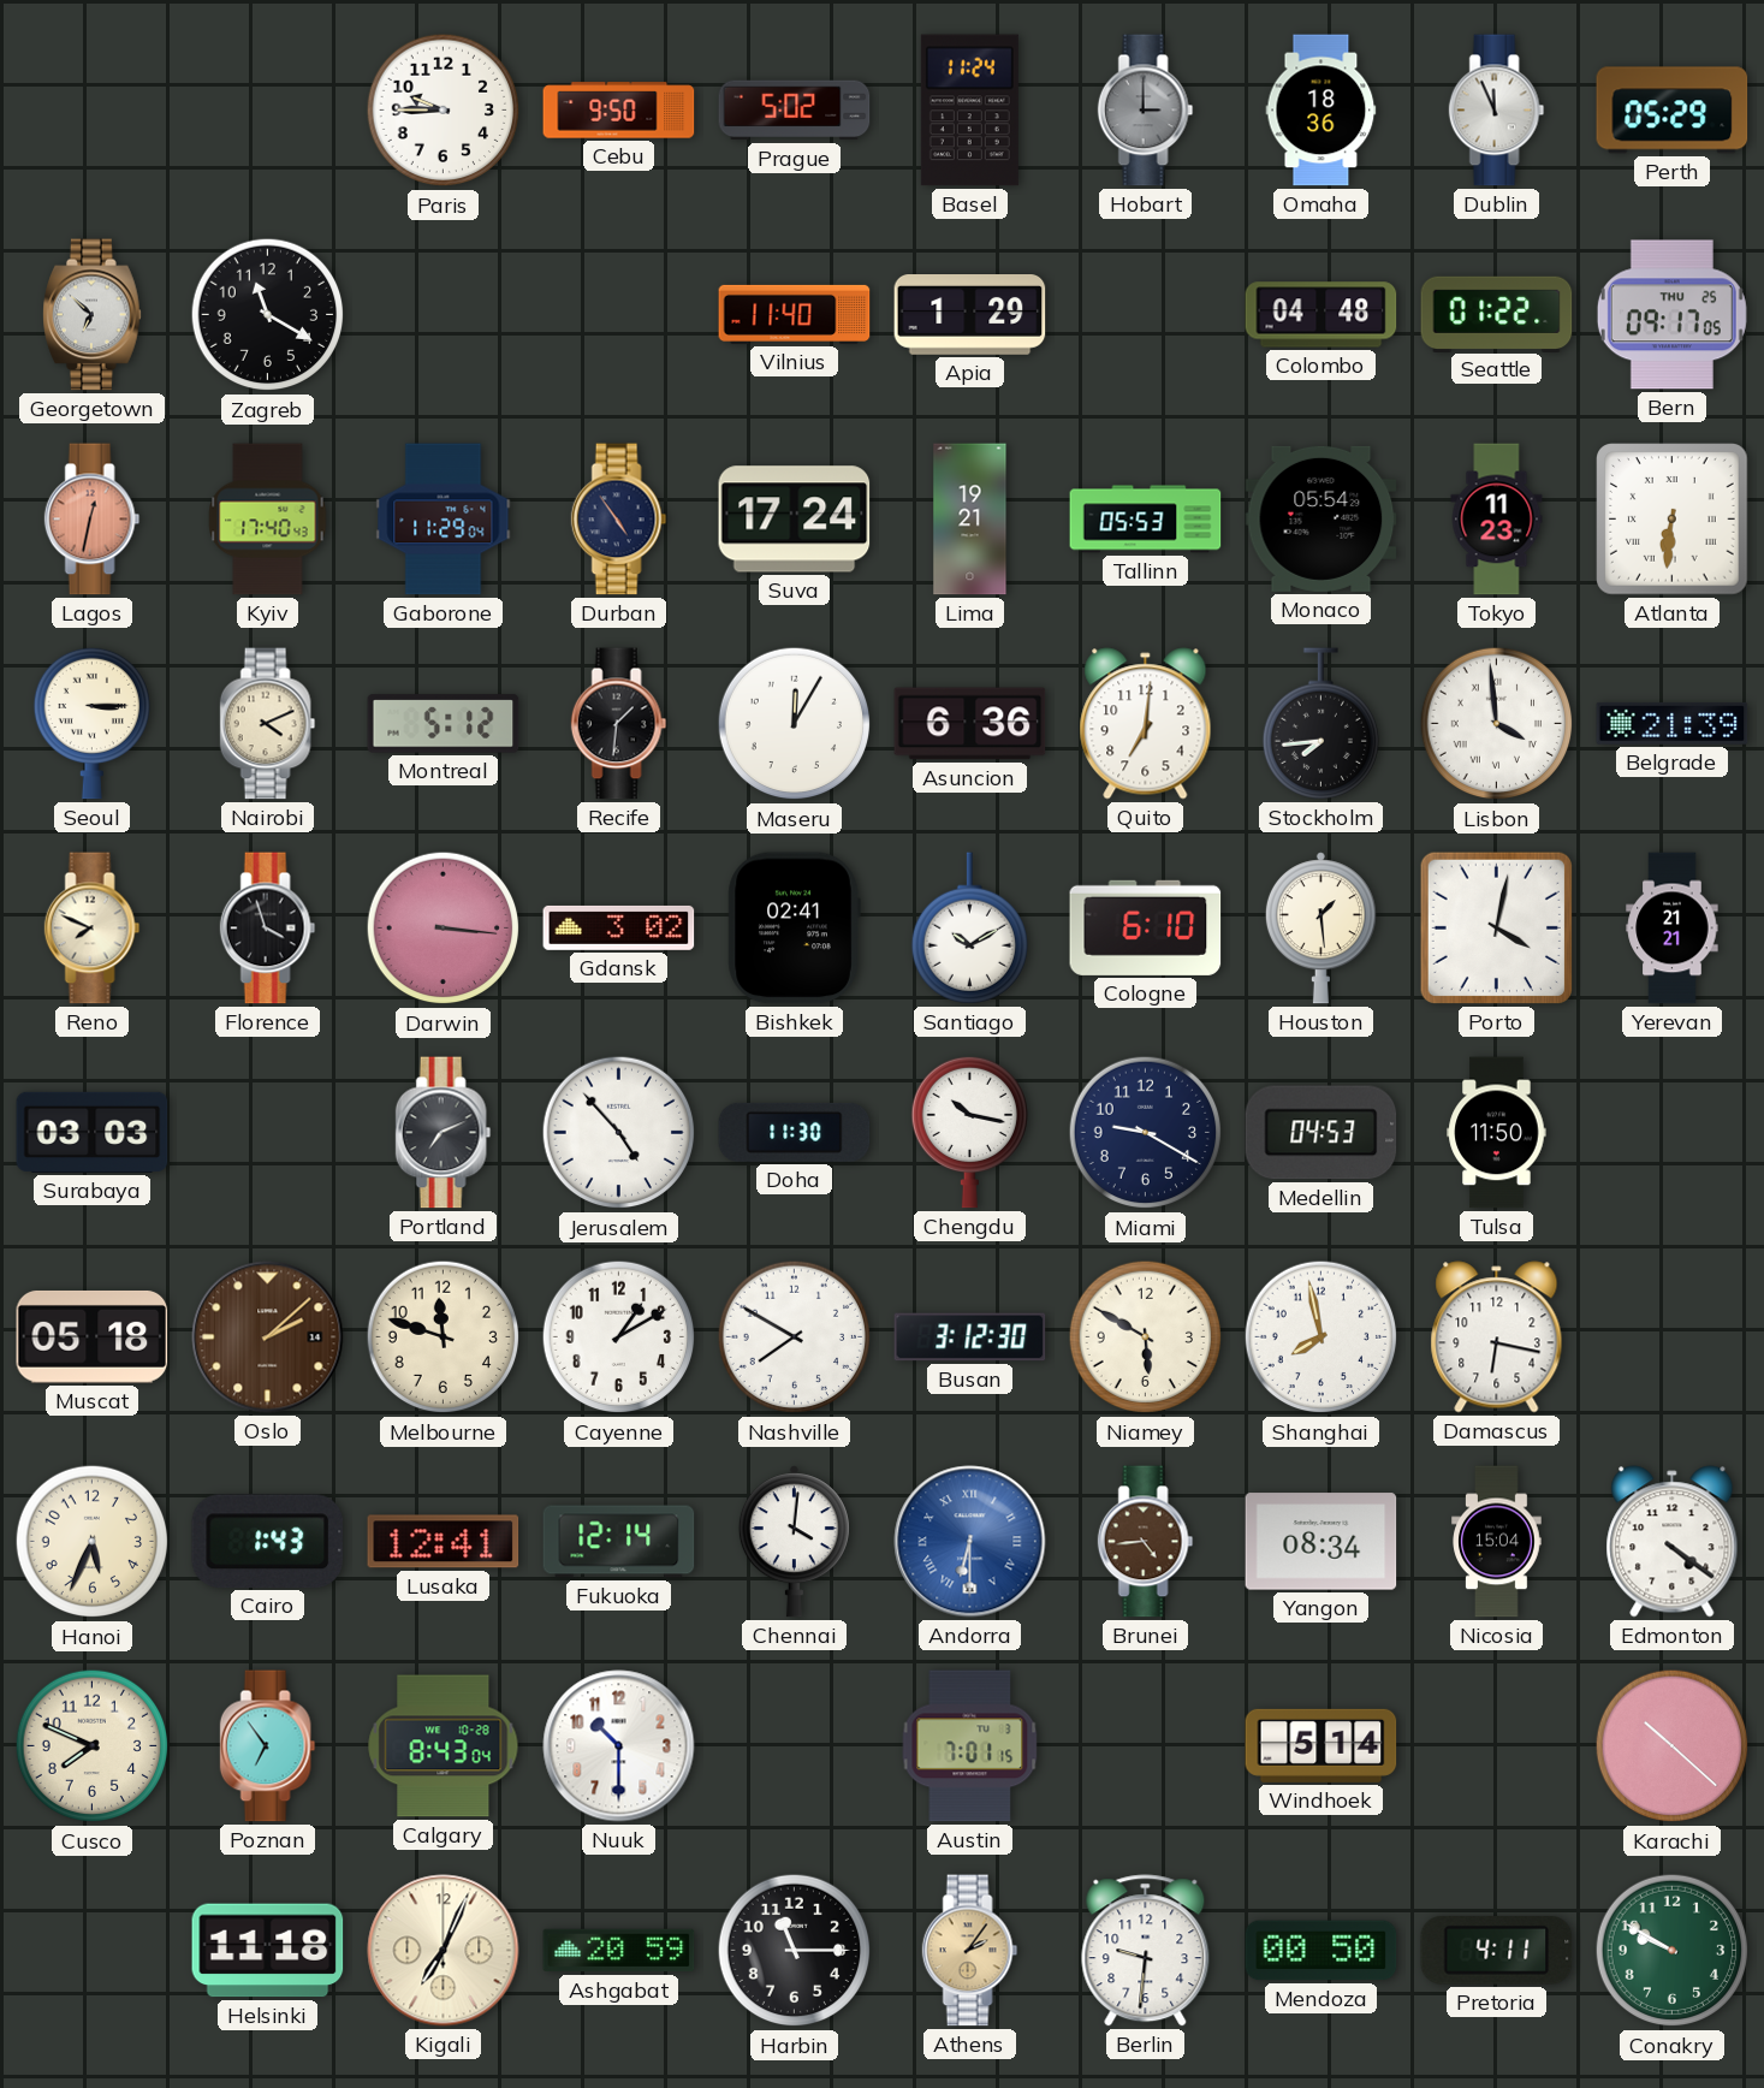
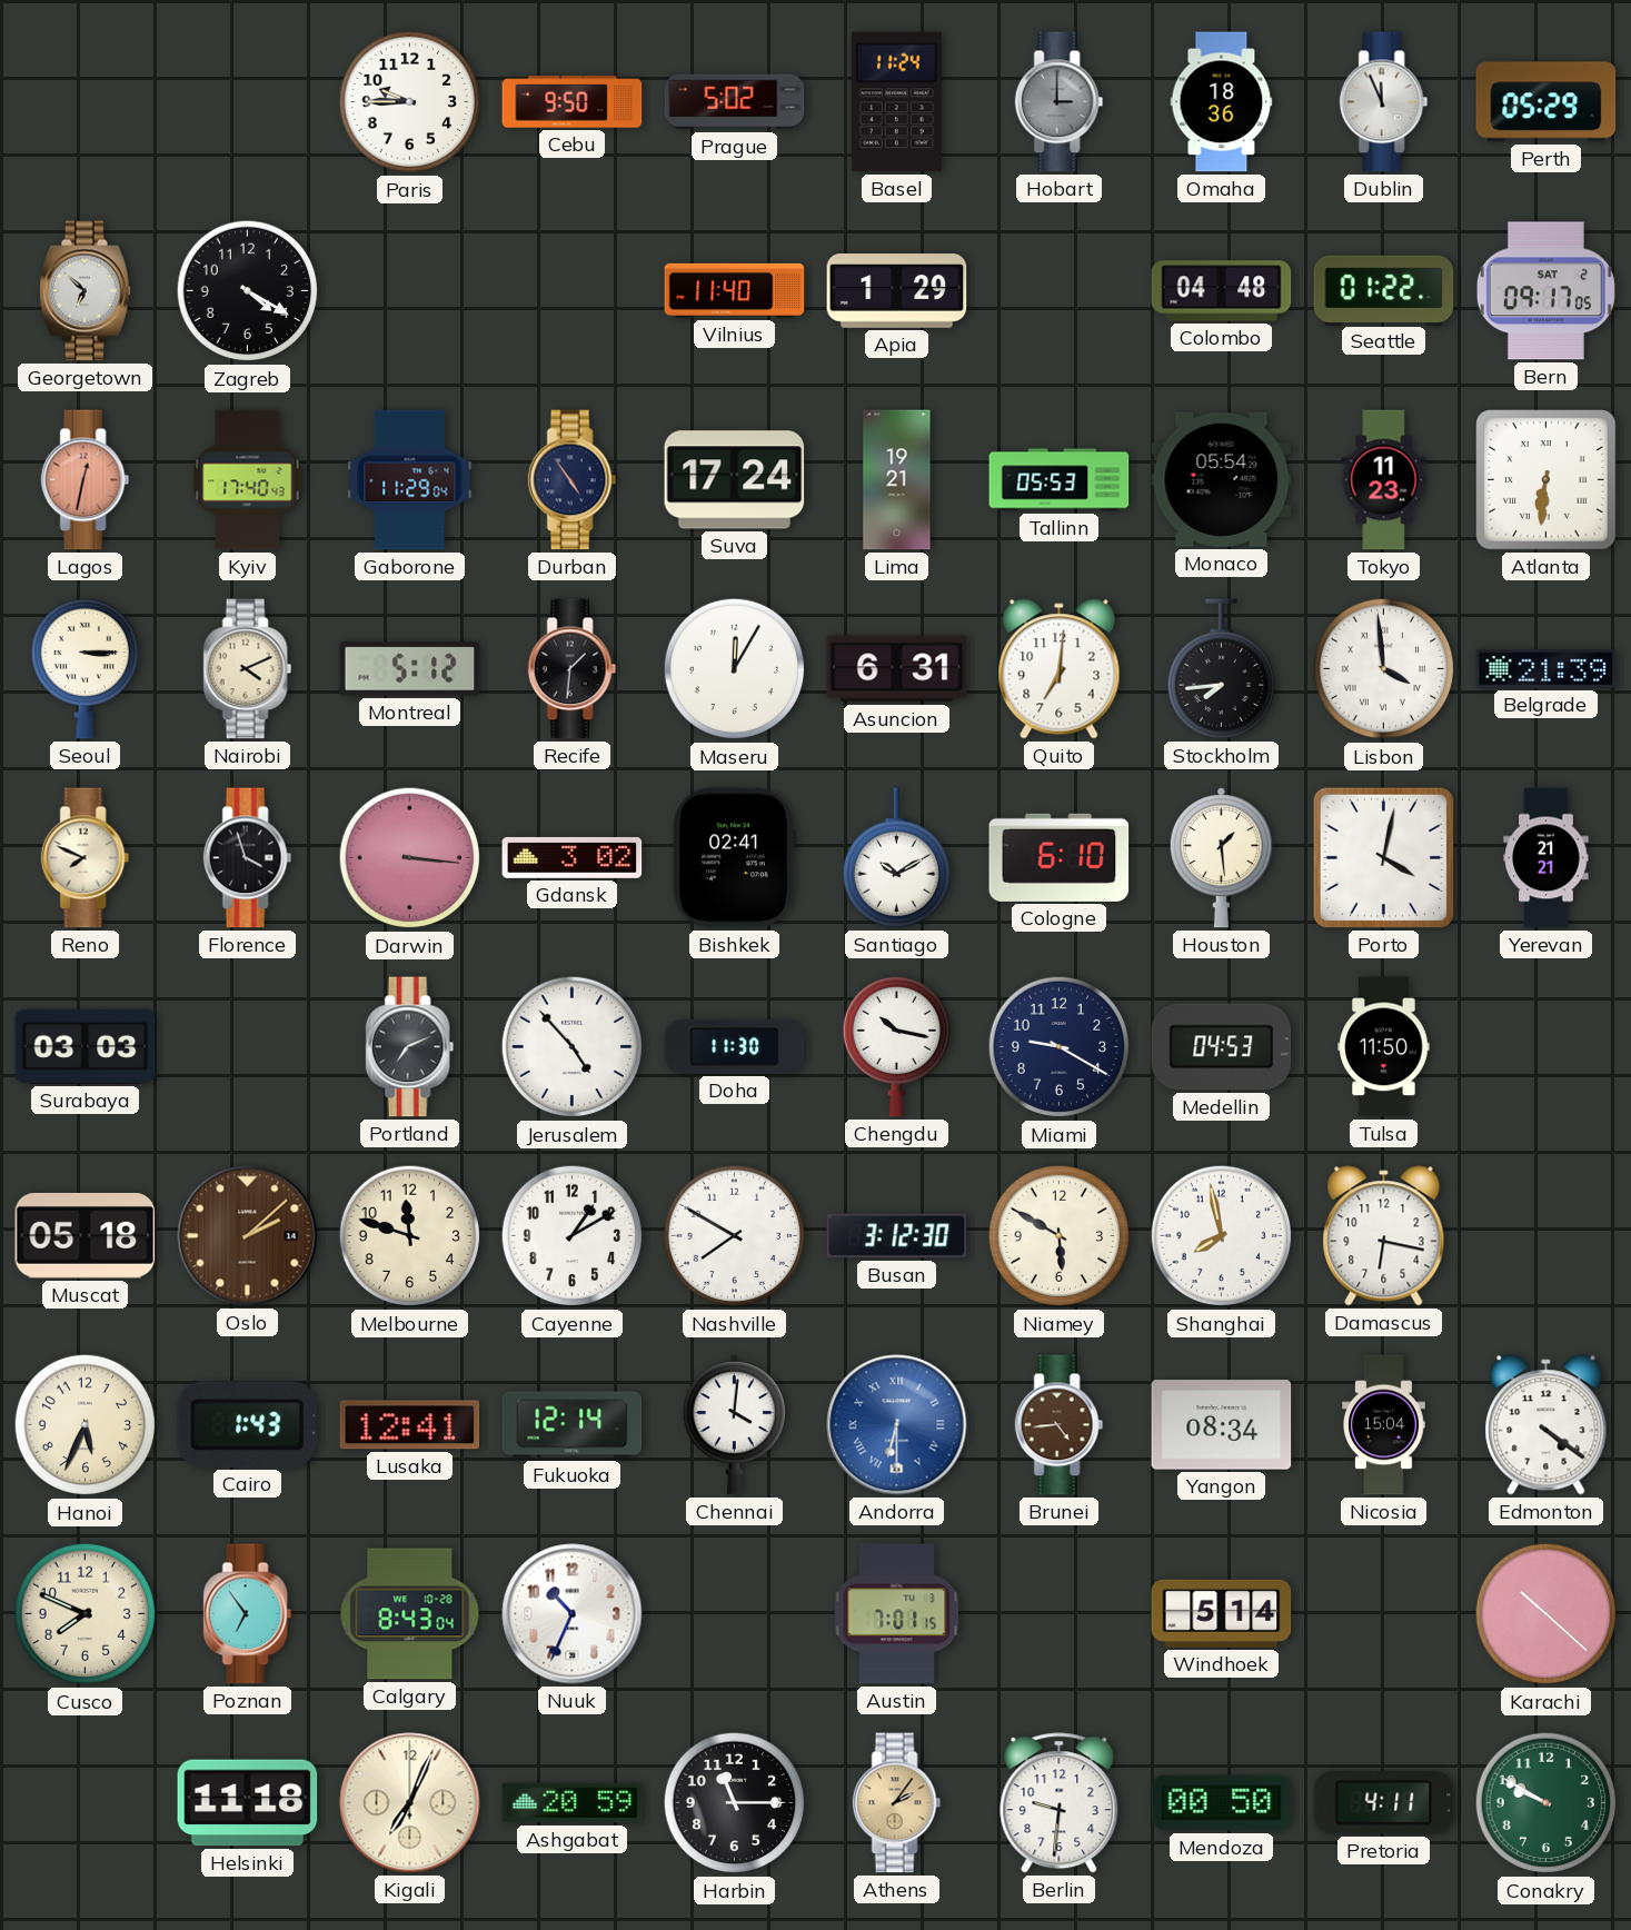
Zagreb: 11:20 -> 4:20
Bern date: THU 25 -> SAT 2
Asuncion: 6:36 -> 6:31
Nuuk: 10:30 -> 10:34
